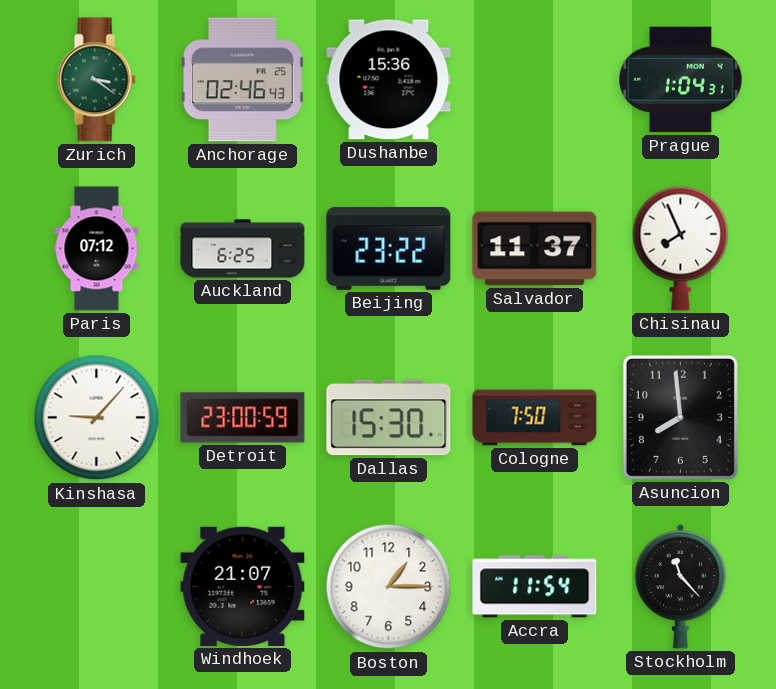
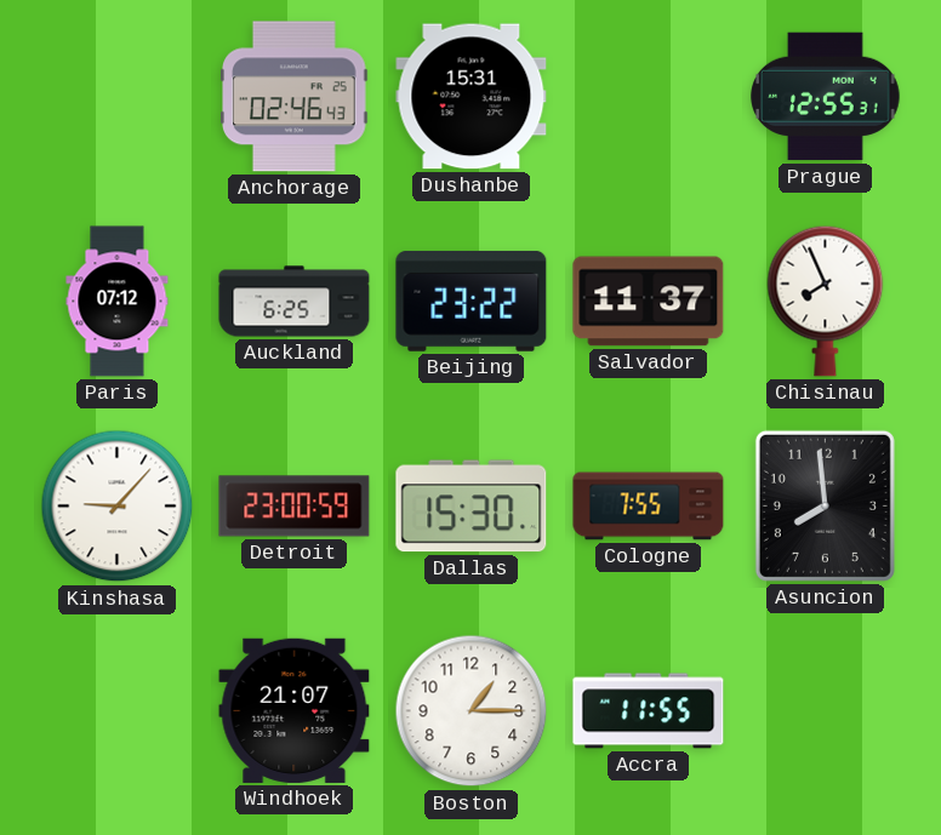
Zurich: 3:21 -> none
Dushanbe: 15:36 -> 15:31
Prague: 1:04 -> 12:55
Cologne: 7:50 -> 7:55
Accra: 11:54 -> 11:55
Stockholm: 11:23 -> none
